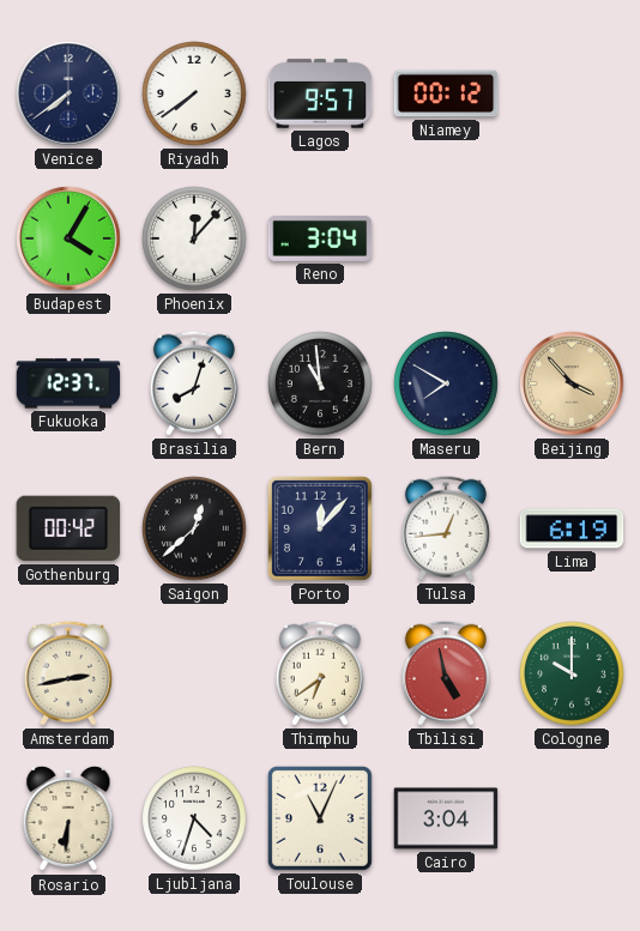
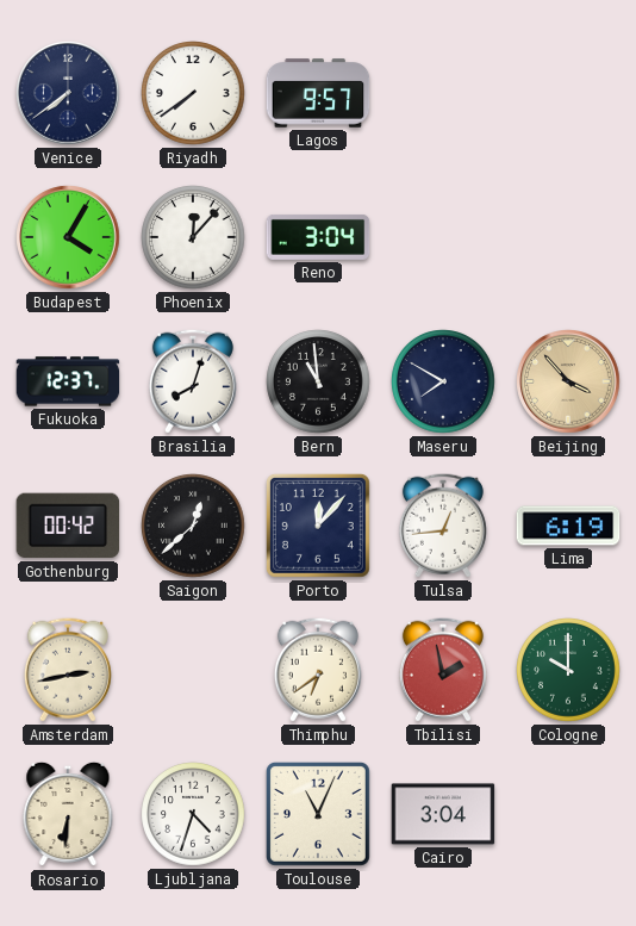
Niamey: 00:12 -> none
Tbilisi: 4:58 -> 1:58
